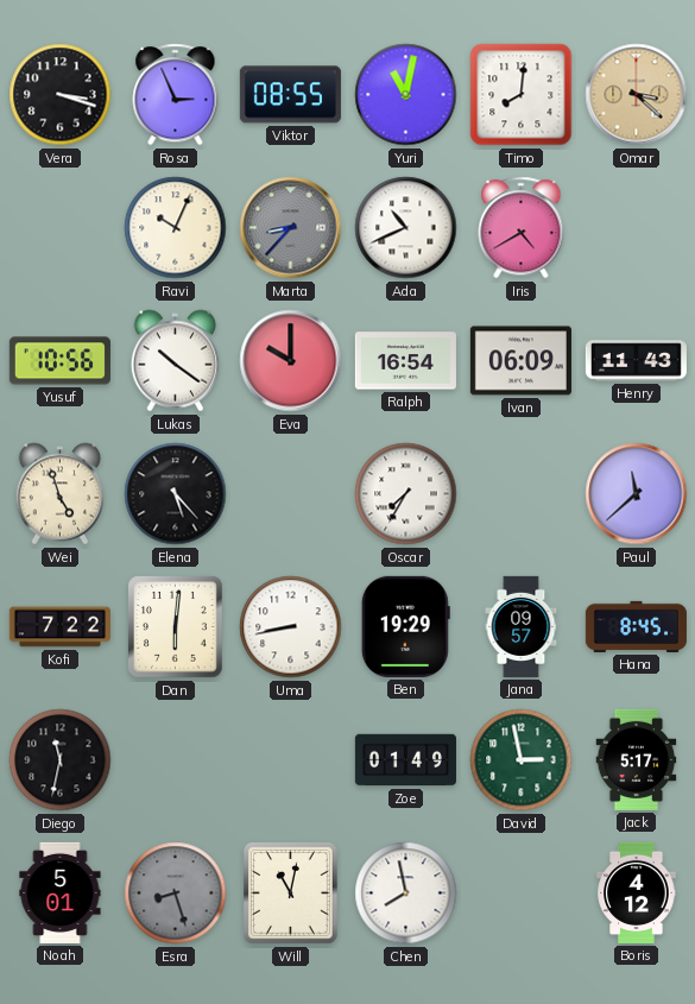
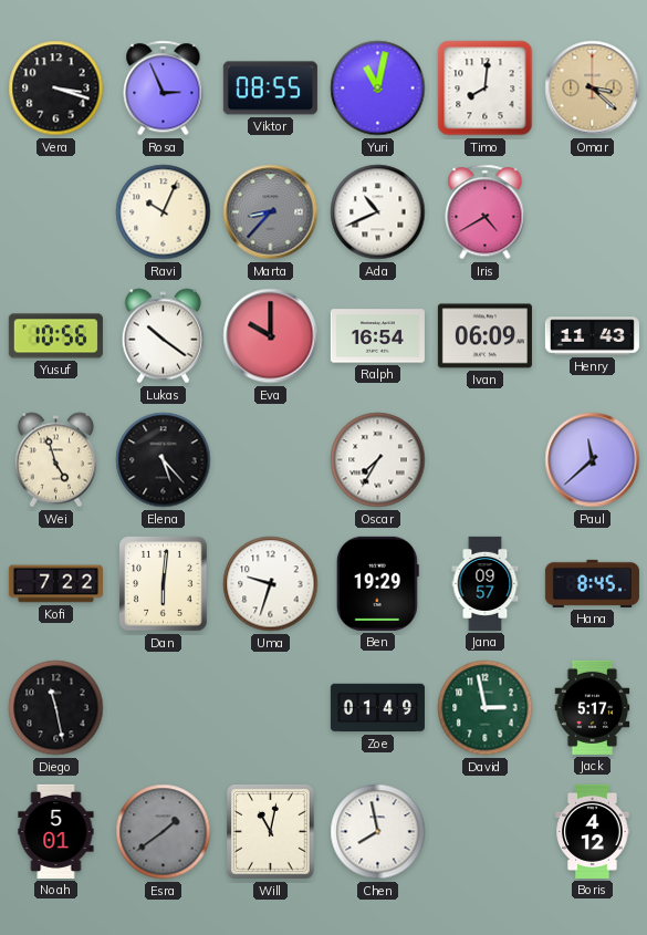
Uma: 8:43 -> 9:33
Diego: 11:32 -> 11:28
Esra: 8:27 -> 1:39
